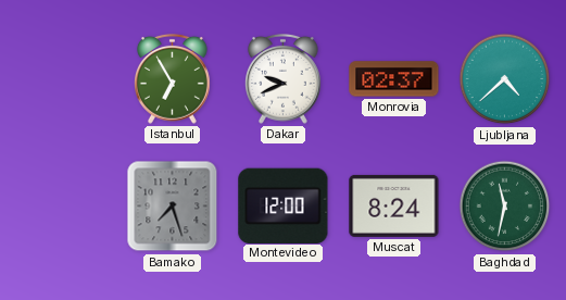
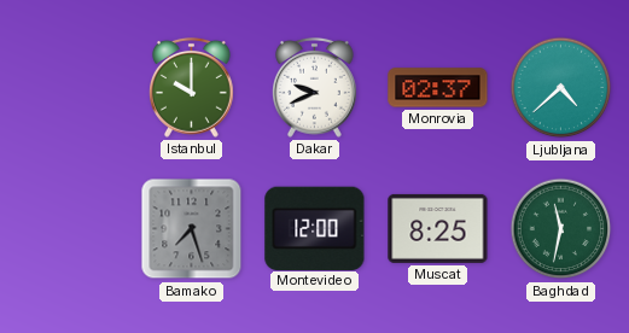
Istanbul: 6:55 -> 10:00
Muscat: 8:24 -> 8:25
